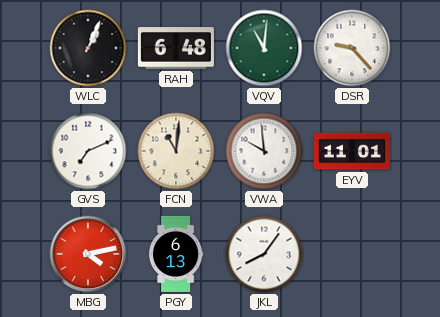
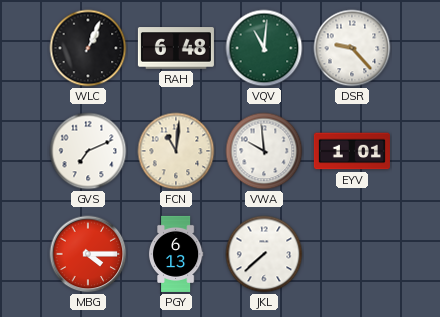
EYV: 11:01 -> 1:01
MBG: 4:13 -> 4:15
JKL: 8:06 -> 7:38
